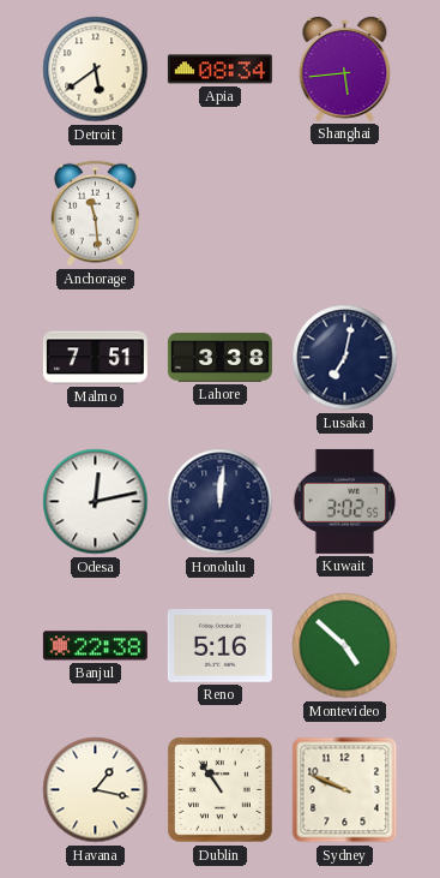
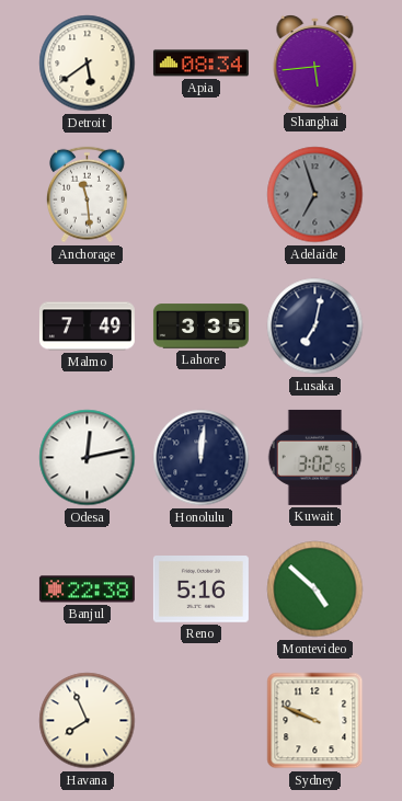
Adelaide: none -> 6:57
Malmo: 7:51 -> 7:49
Lahore: 3:38 -> 3:35
Havana: 1:17 -> 7:56
Dublin: 10:54 -> none
